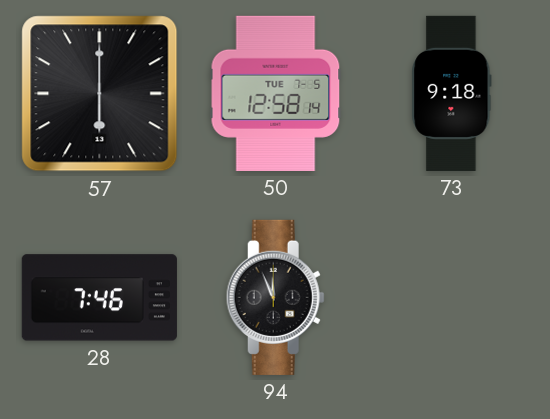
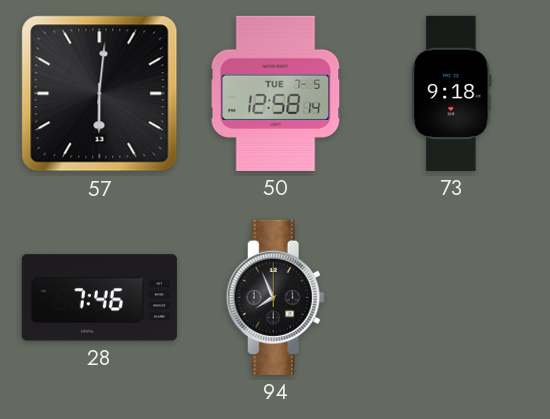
57: 6:00 -> 6:01
94: 11:56 -> 7:56
